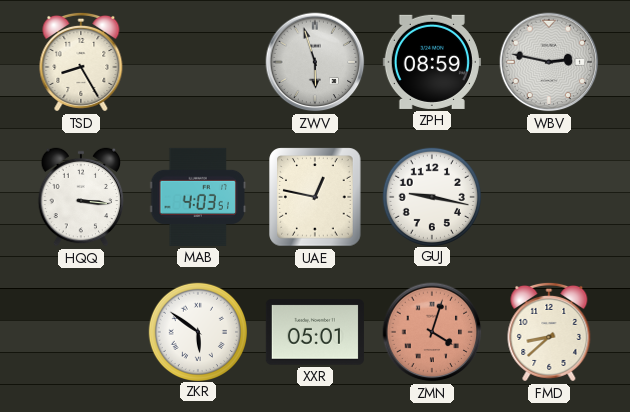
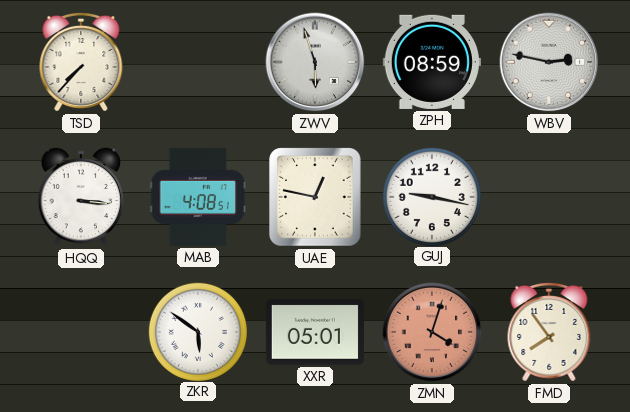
TSD: 8:25 -> 7:37
MAB: 4:03 -> 4:08
FMD: 8:38 -> 7:54
